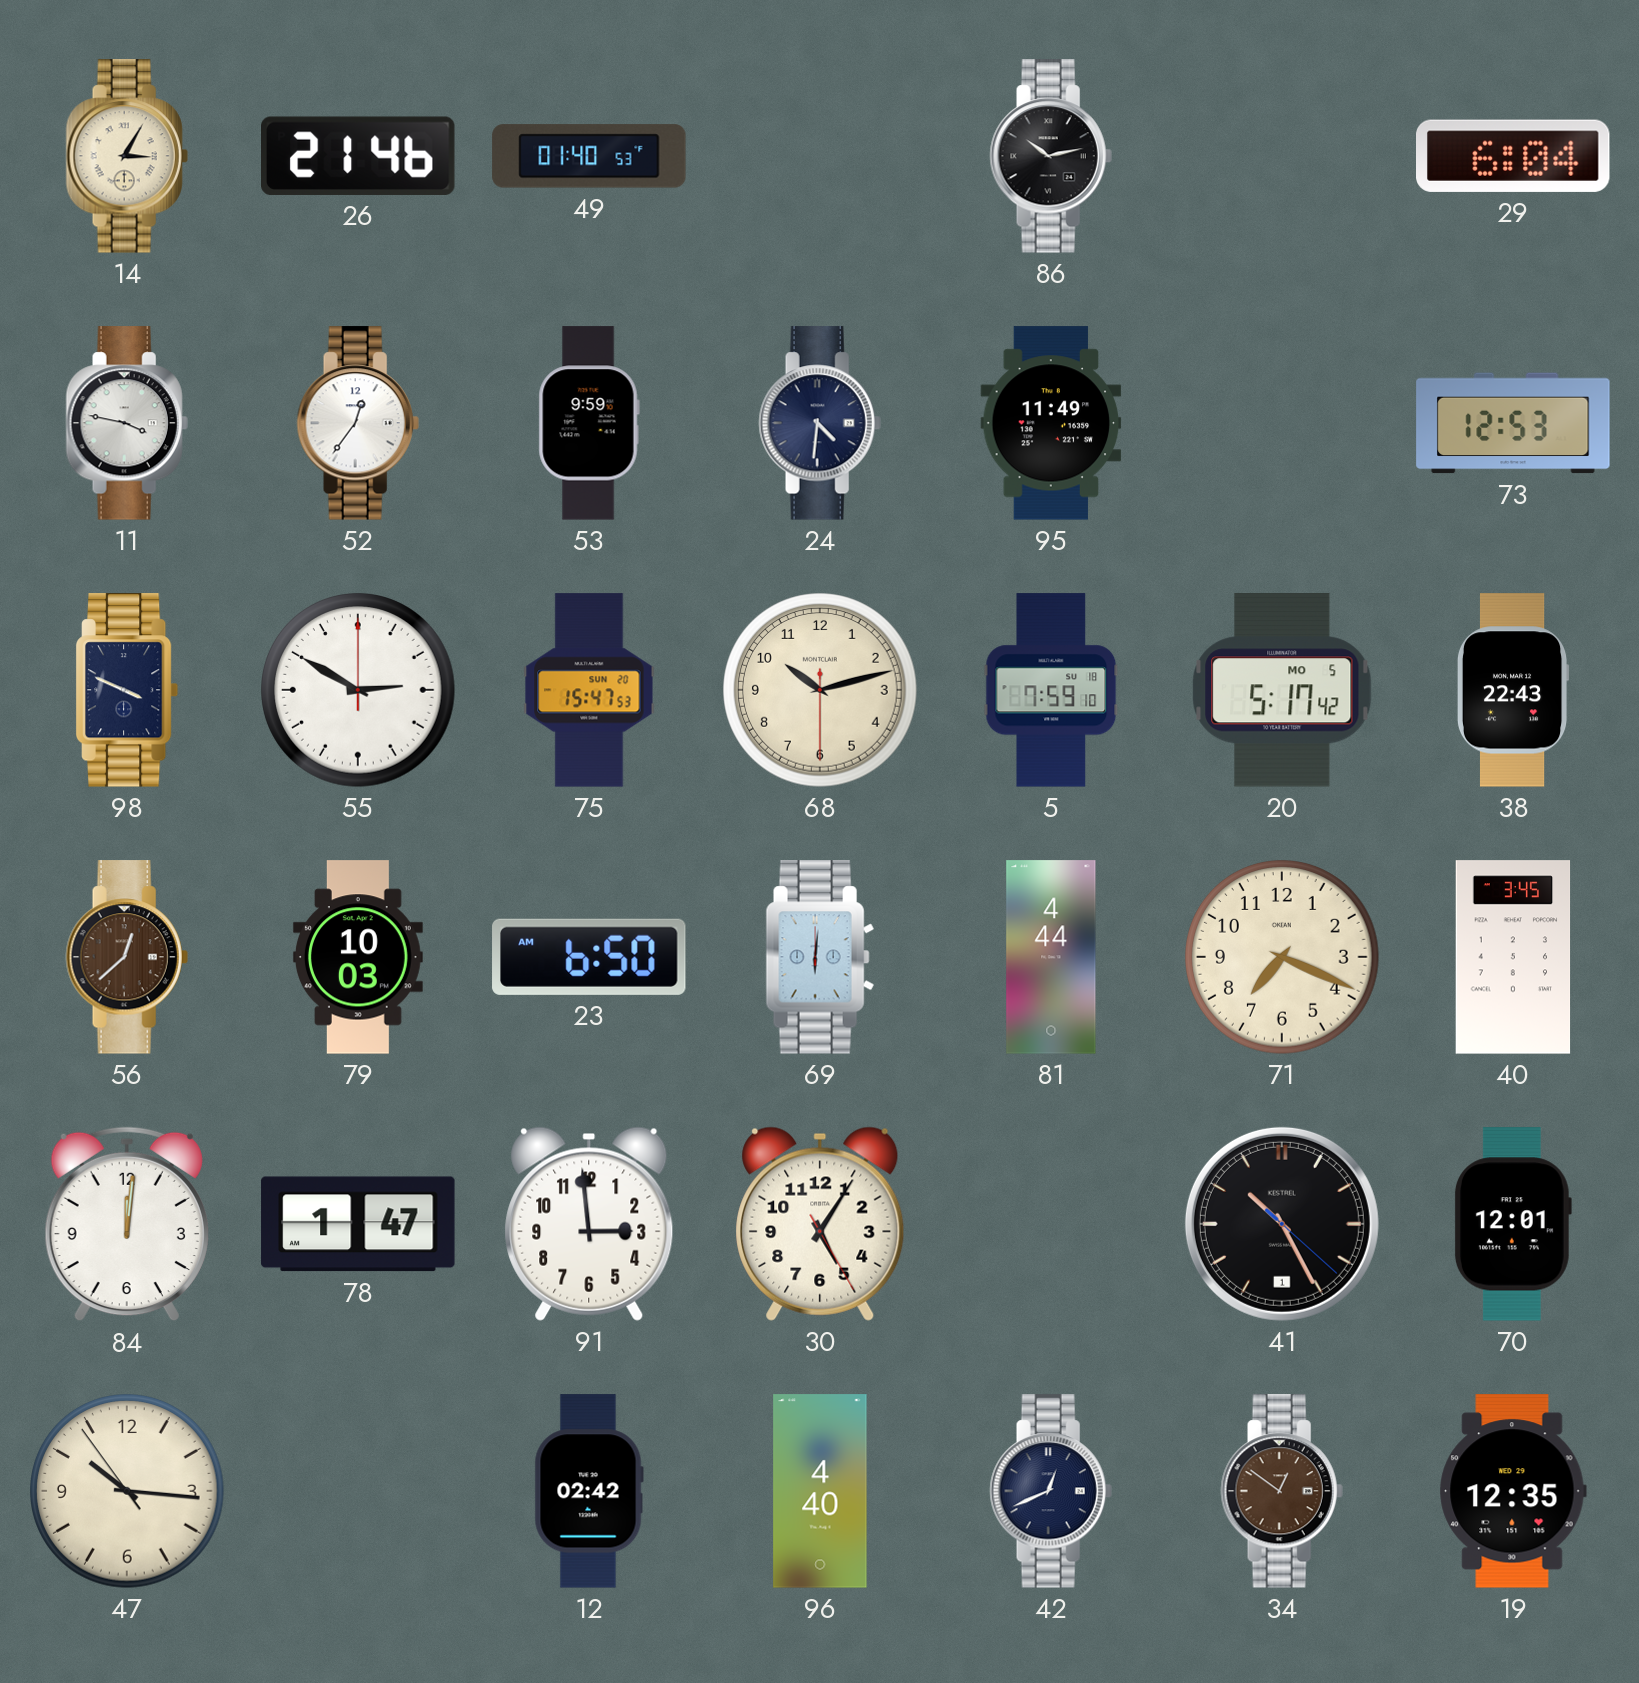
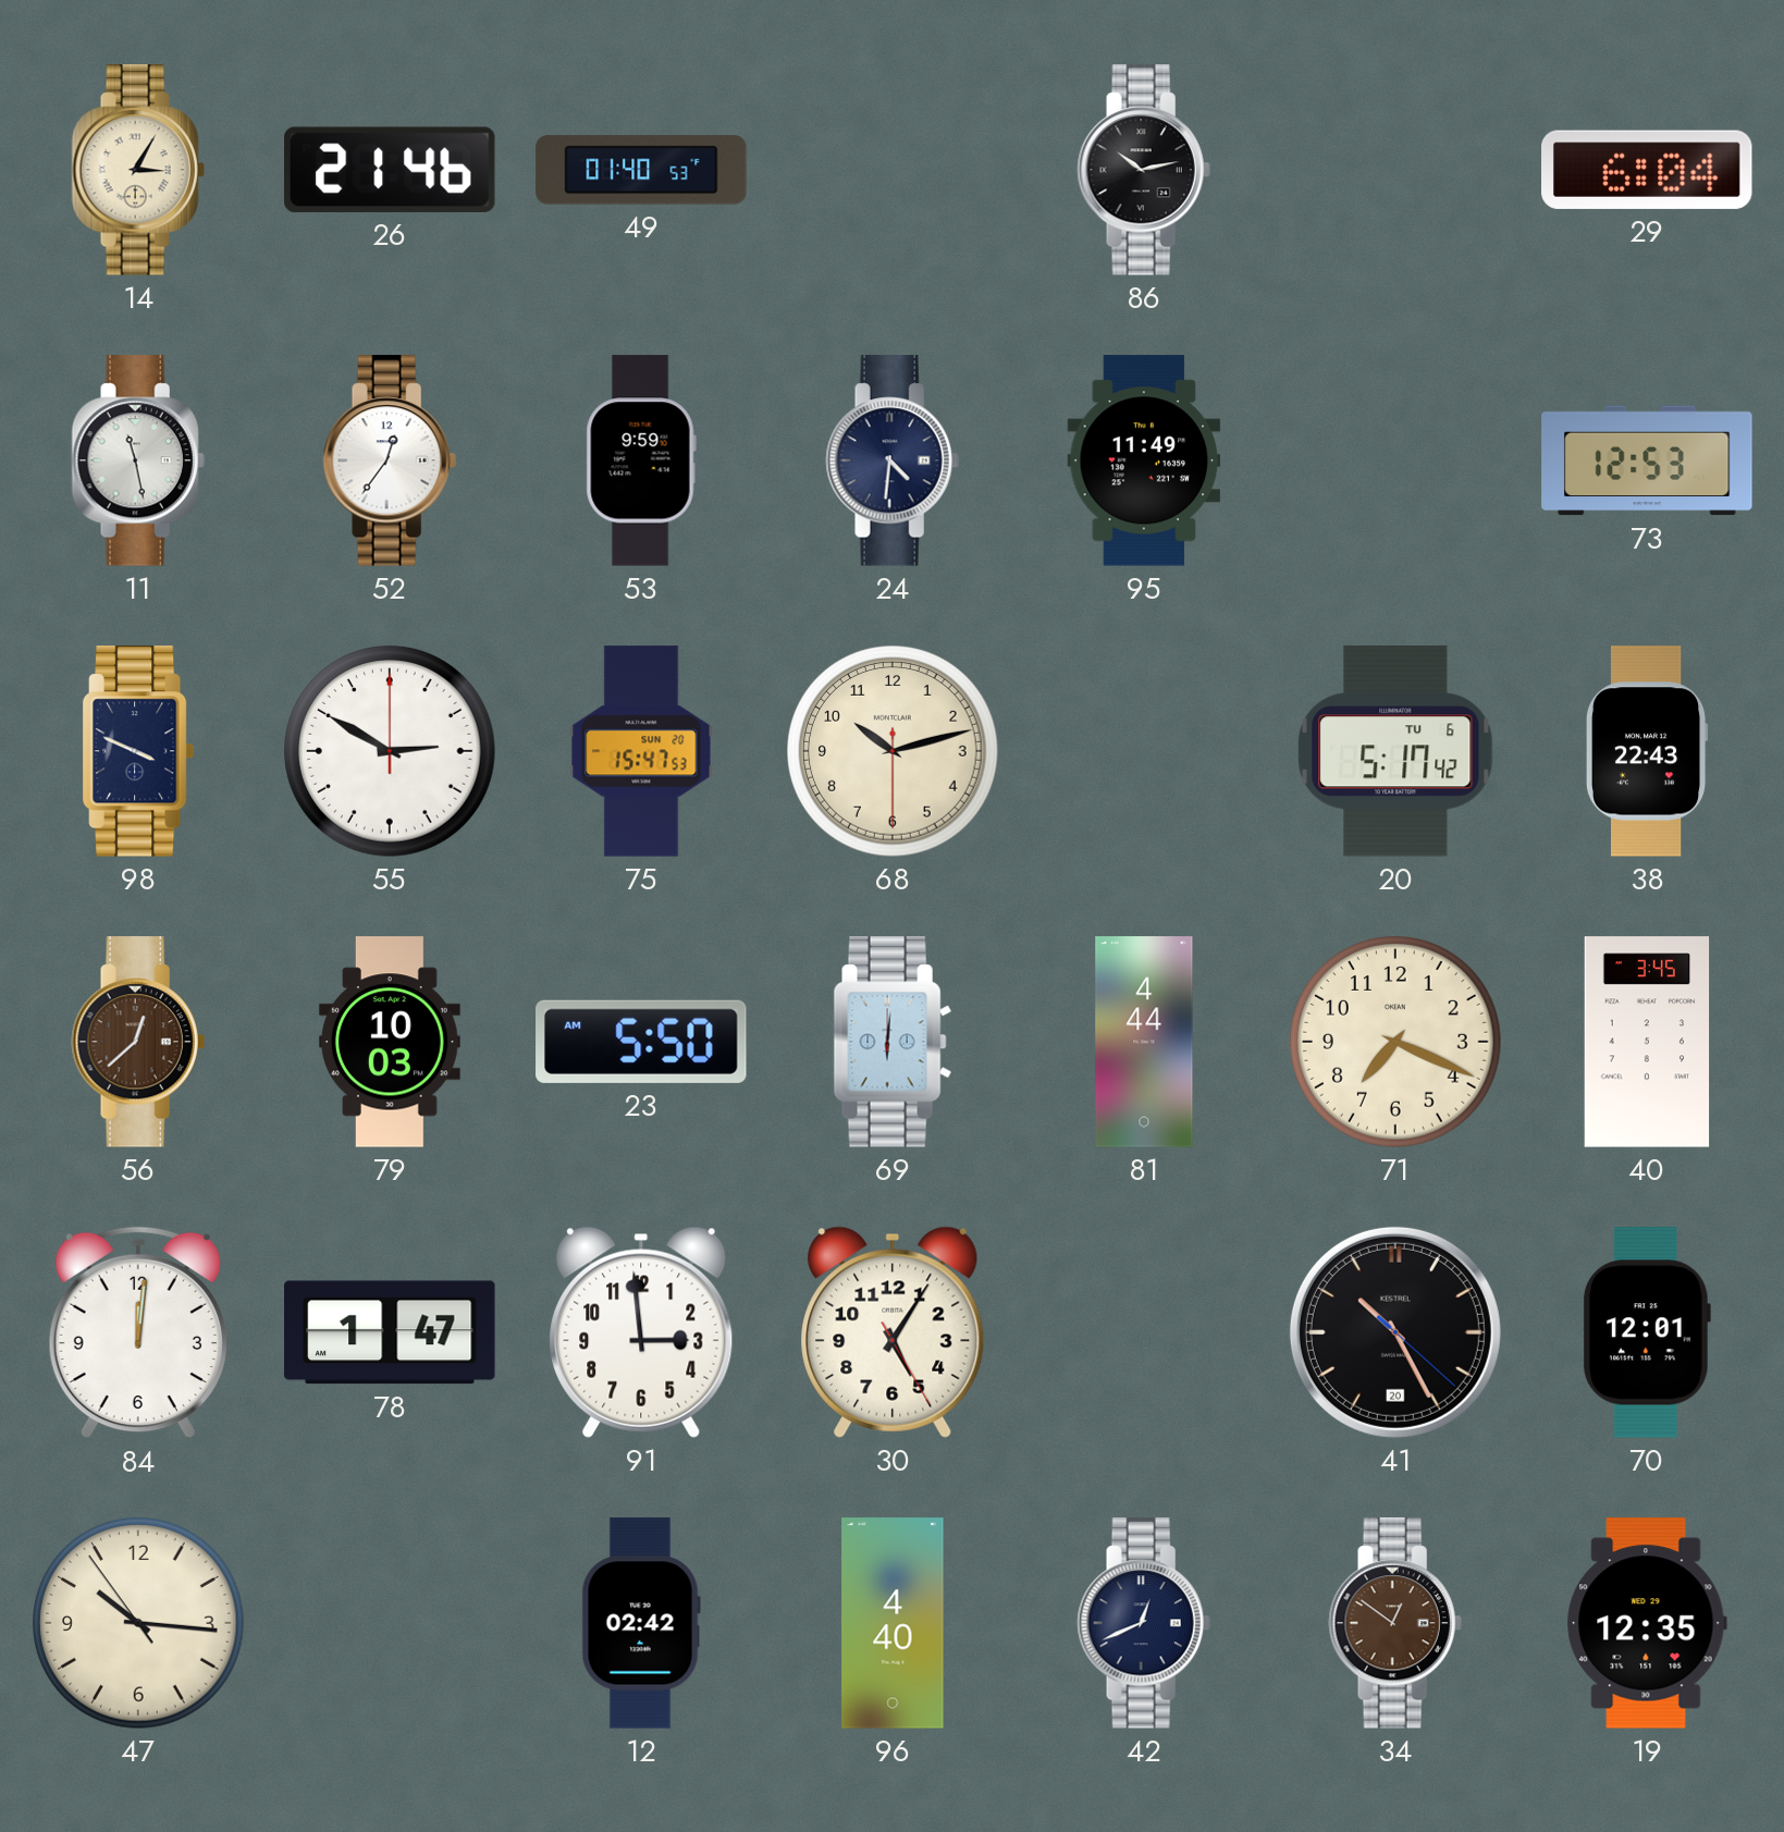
11: 3:47 -> 11:28
5: 7:59 -> none
20 date: MO 5 -> TU 6
23: 6:50 -> 5:50
41 date: 1 -> 20
